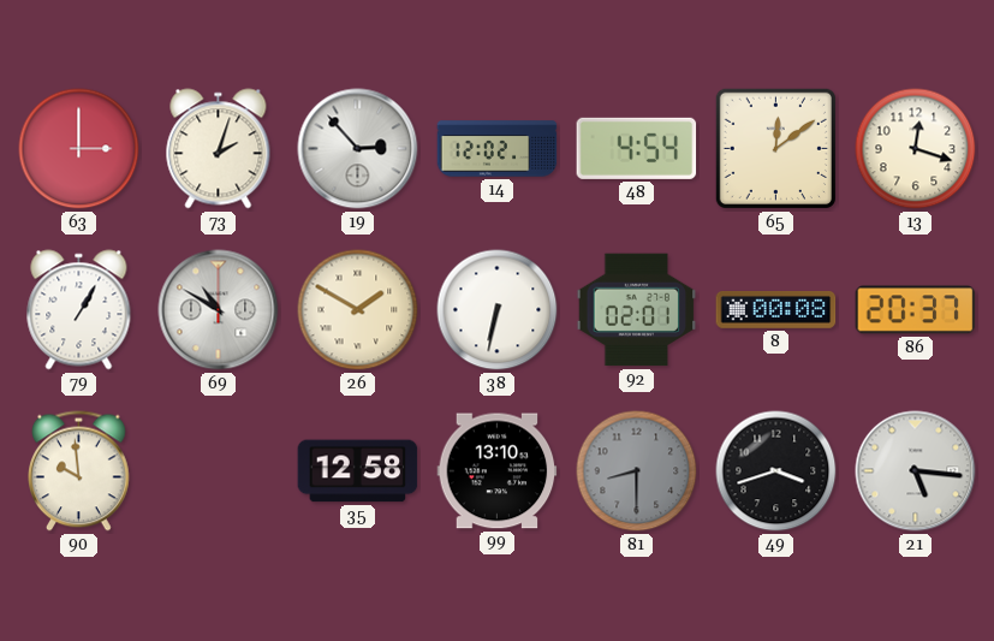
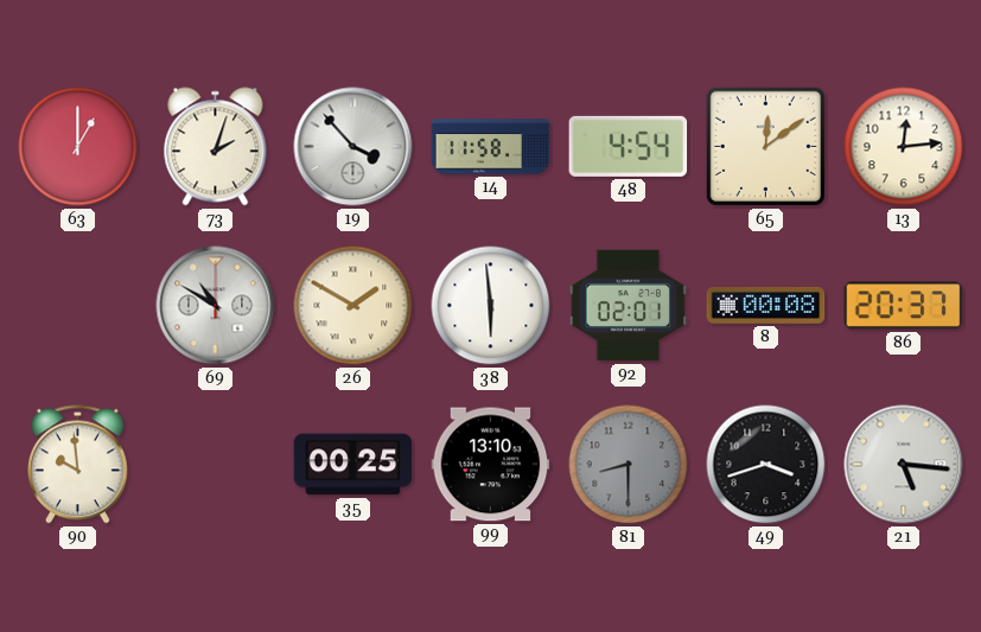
63: 3:00 -> 1:00
19: 2:53 -> 3:53
14: 12:02 -> 11:58
13: 12:18 -> 12:14
79: 1:05 -> none
38: 6:32 -> 5:59
35: 12:58 -> 00:25
